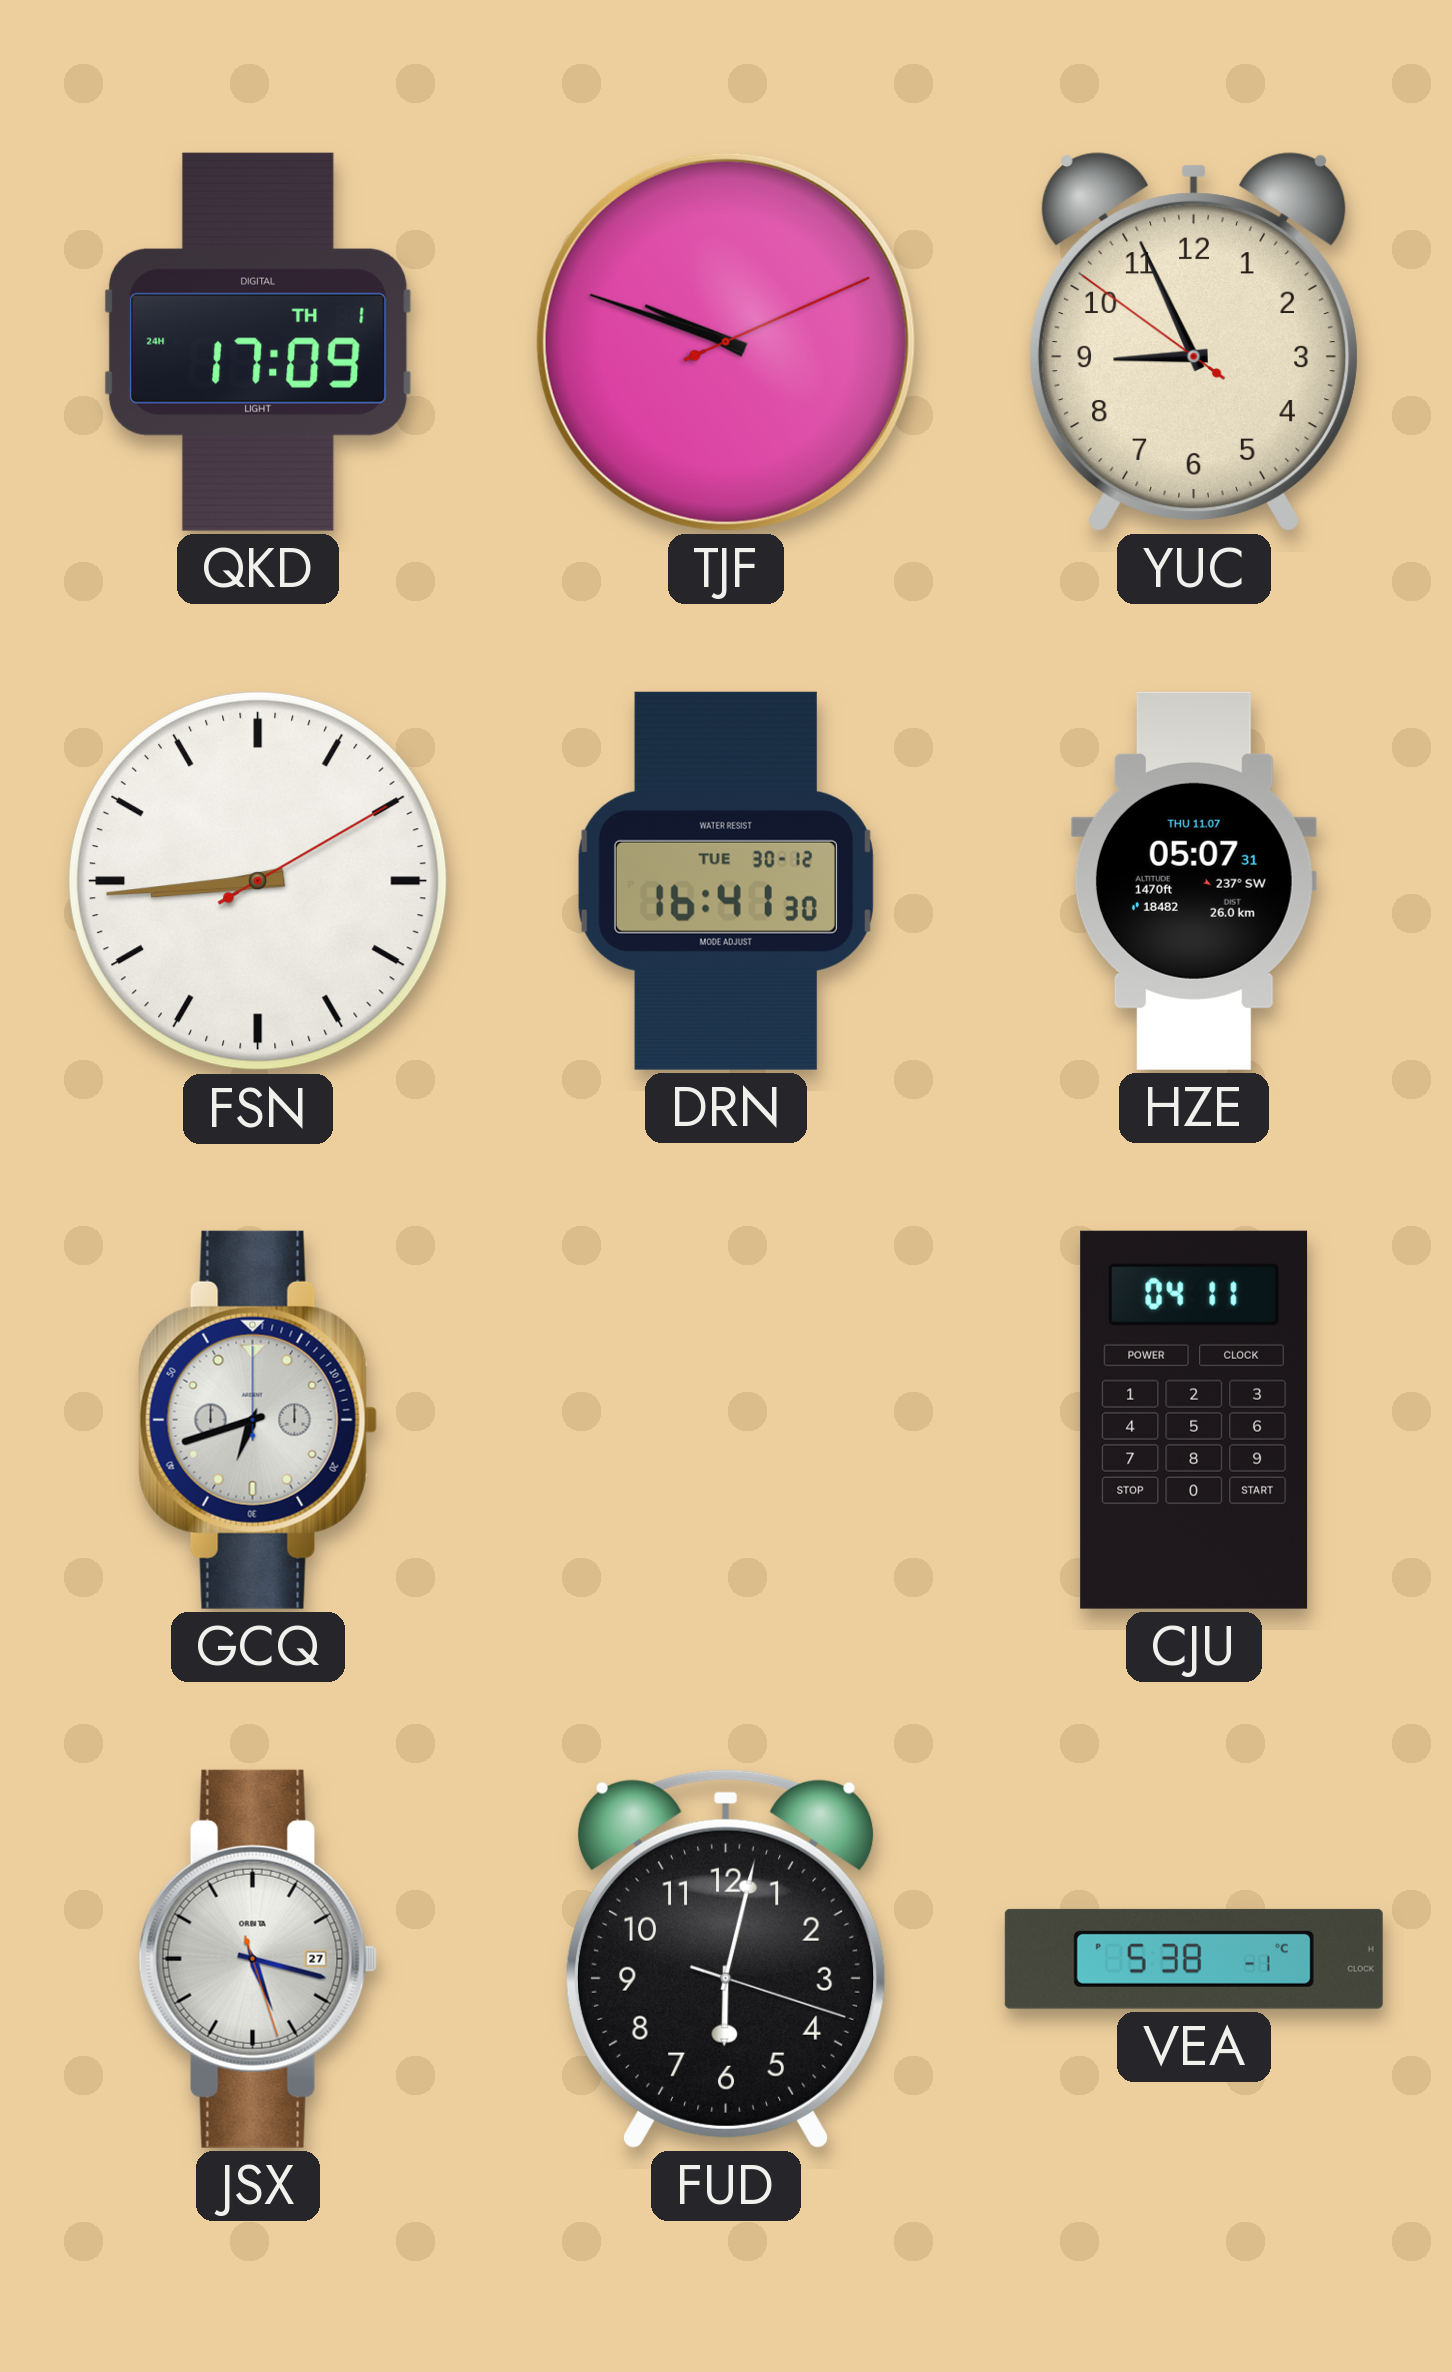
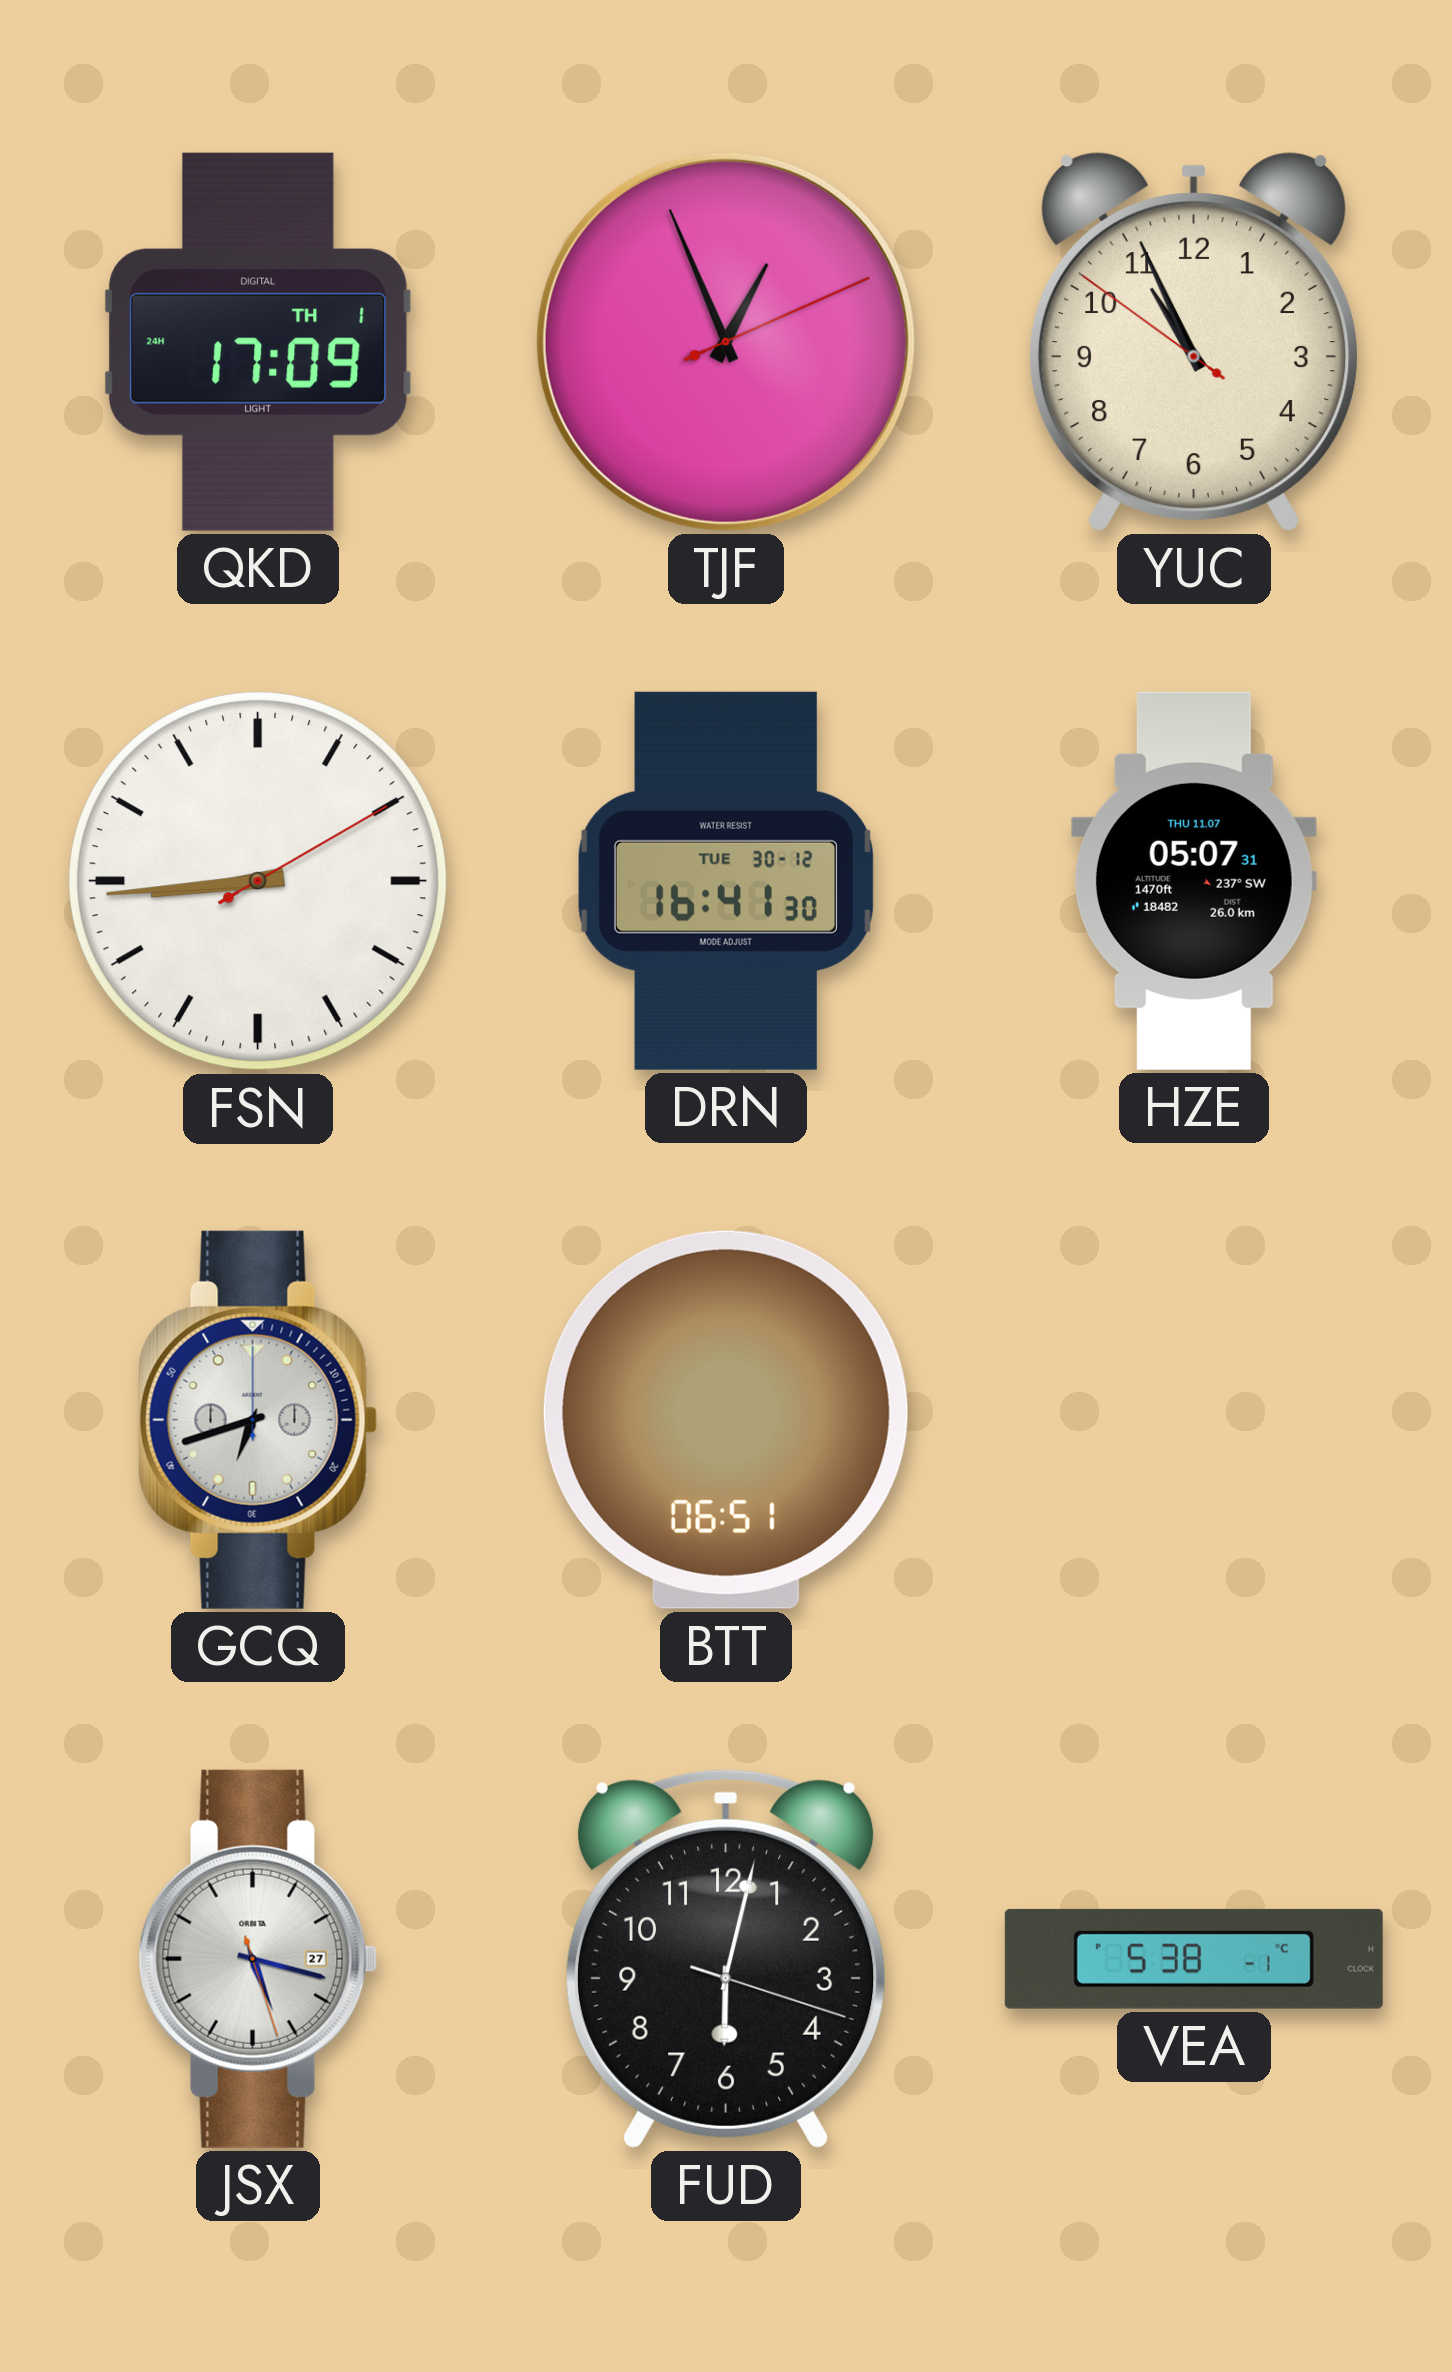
TJF: 9:48 -> 12:56
YUC: 8:55 -> 10:55
BTT: none -> 06:51
CJU: 04:11 -> none
